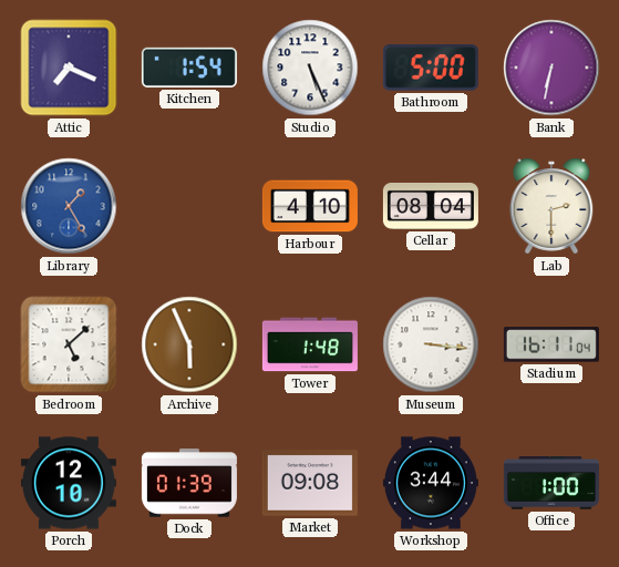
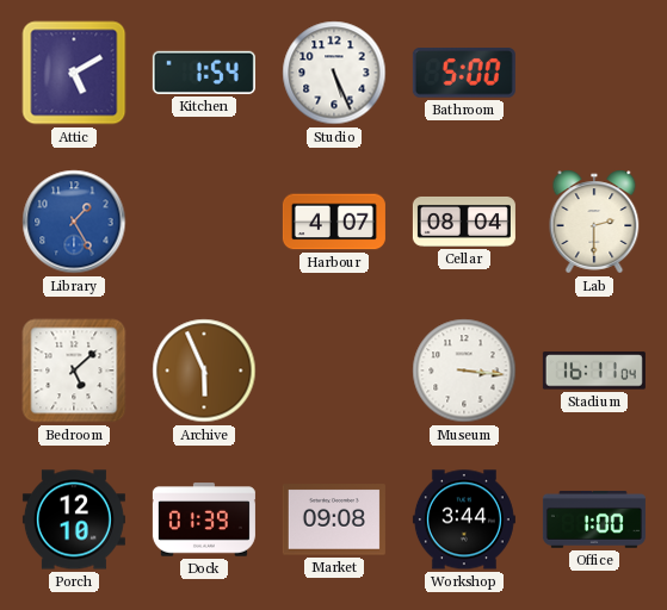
Attic: 7:19 -> 5:10
Bank: 6:32 -> none
Harbour: 4:10 -> 4:07
Tower: 1:48 -> none
